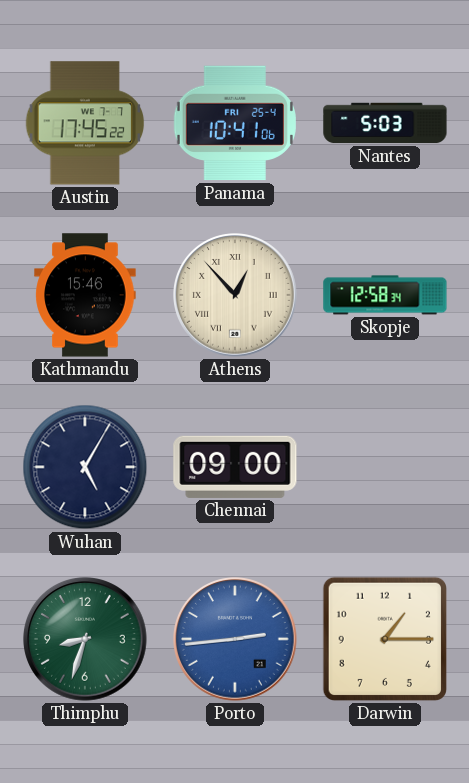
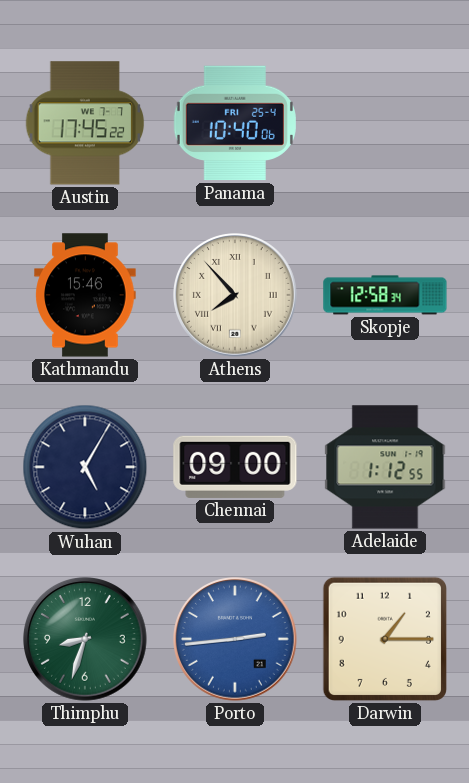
Panama: 10:41 -> 10:40
Nantes: 5:03 -> none
Athens: 12:53 -> 7:53
Adelaide: none -> 1:12
